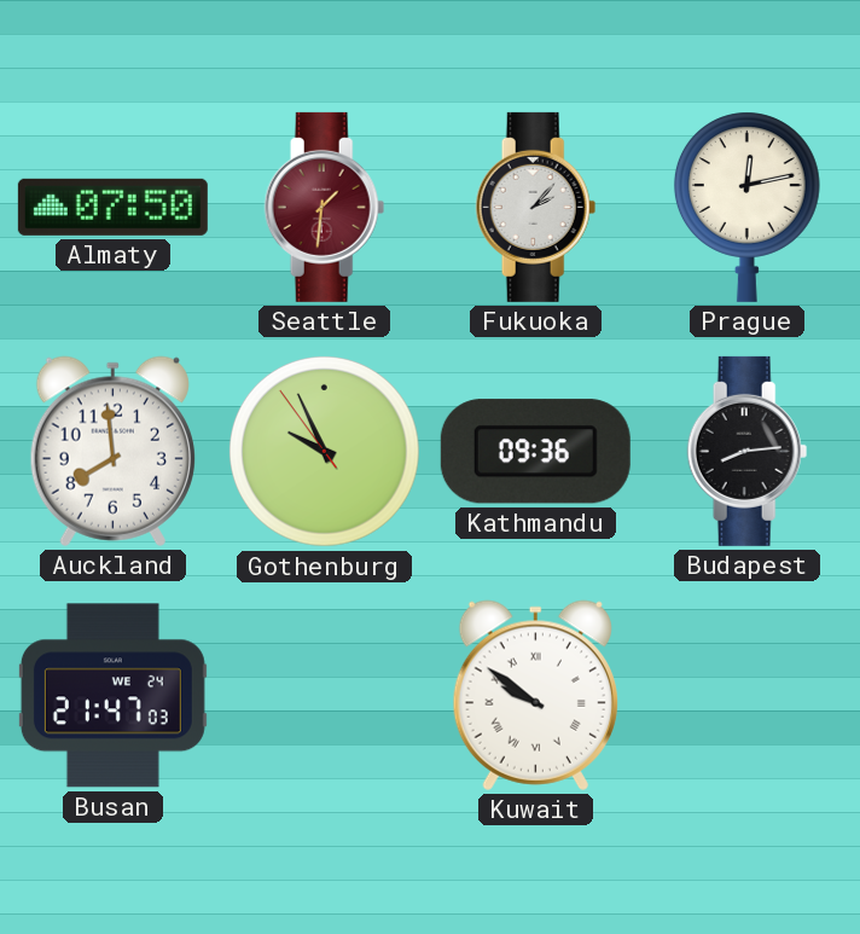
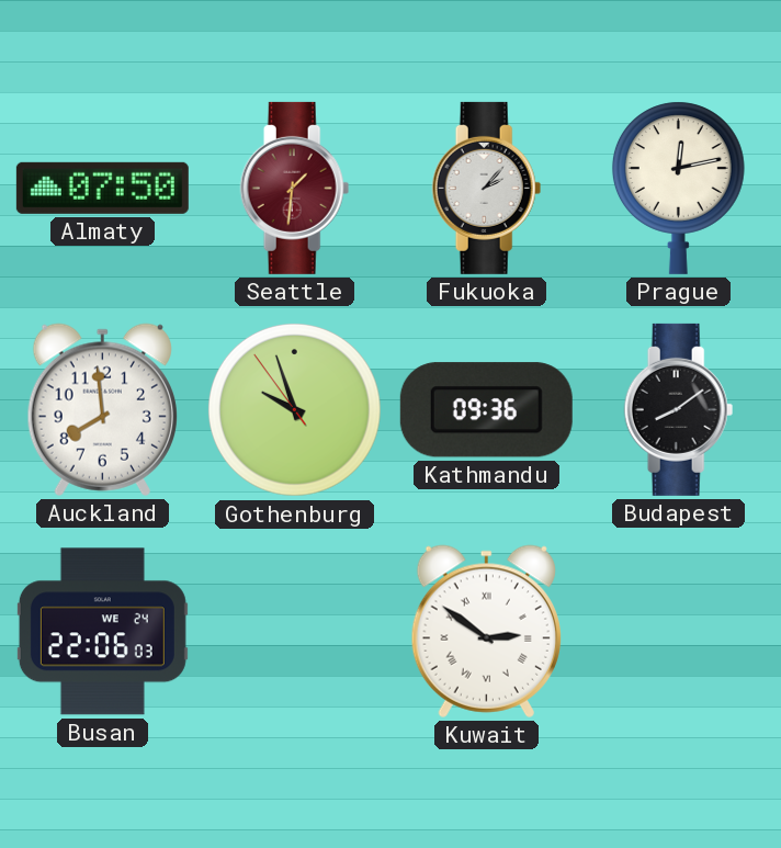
Gothenburg: 9:55 -> 9:56
Budapest: 8:14 -> 8:09
Busan: 21:47 -> 22:06
Kuwait: 9:51 -> 2:51
